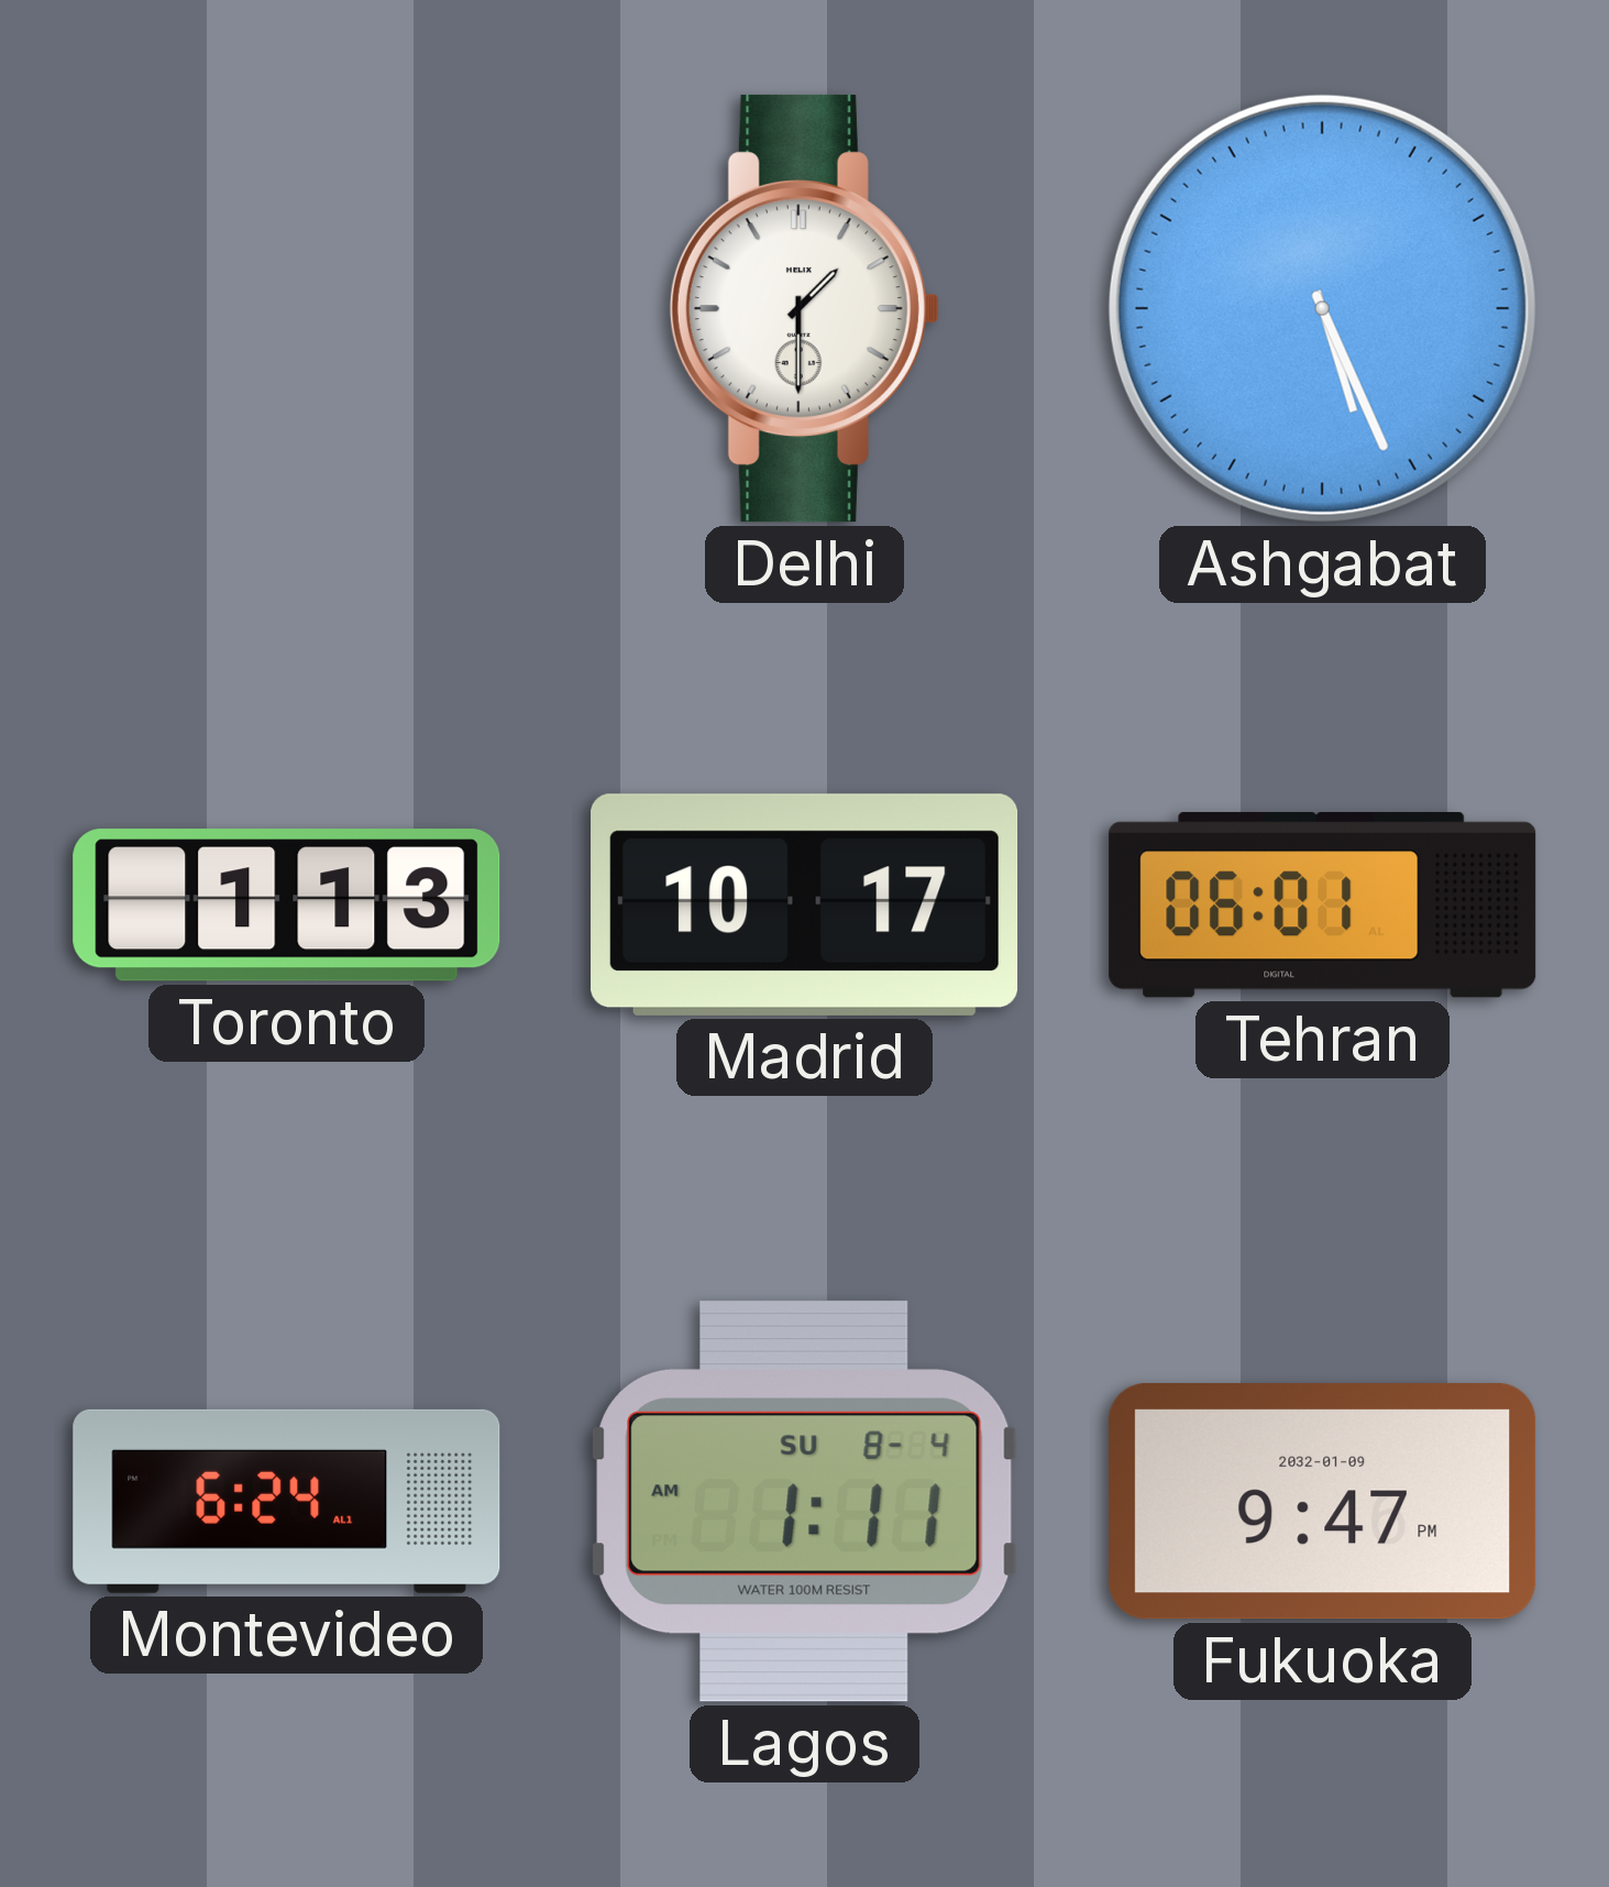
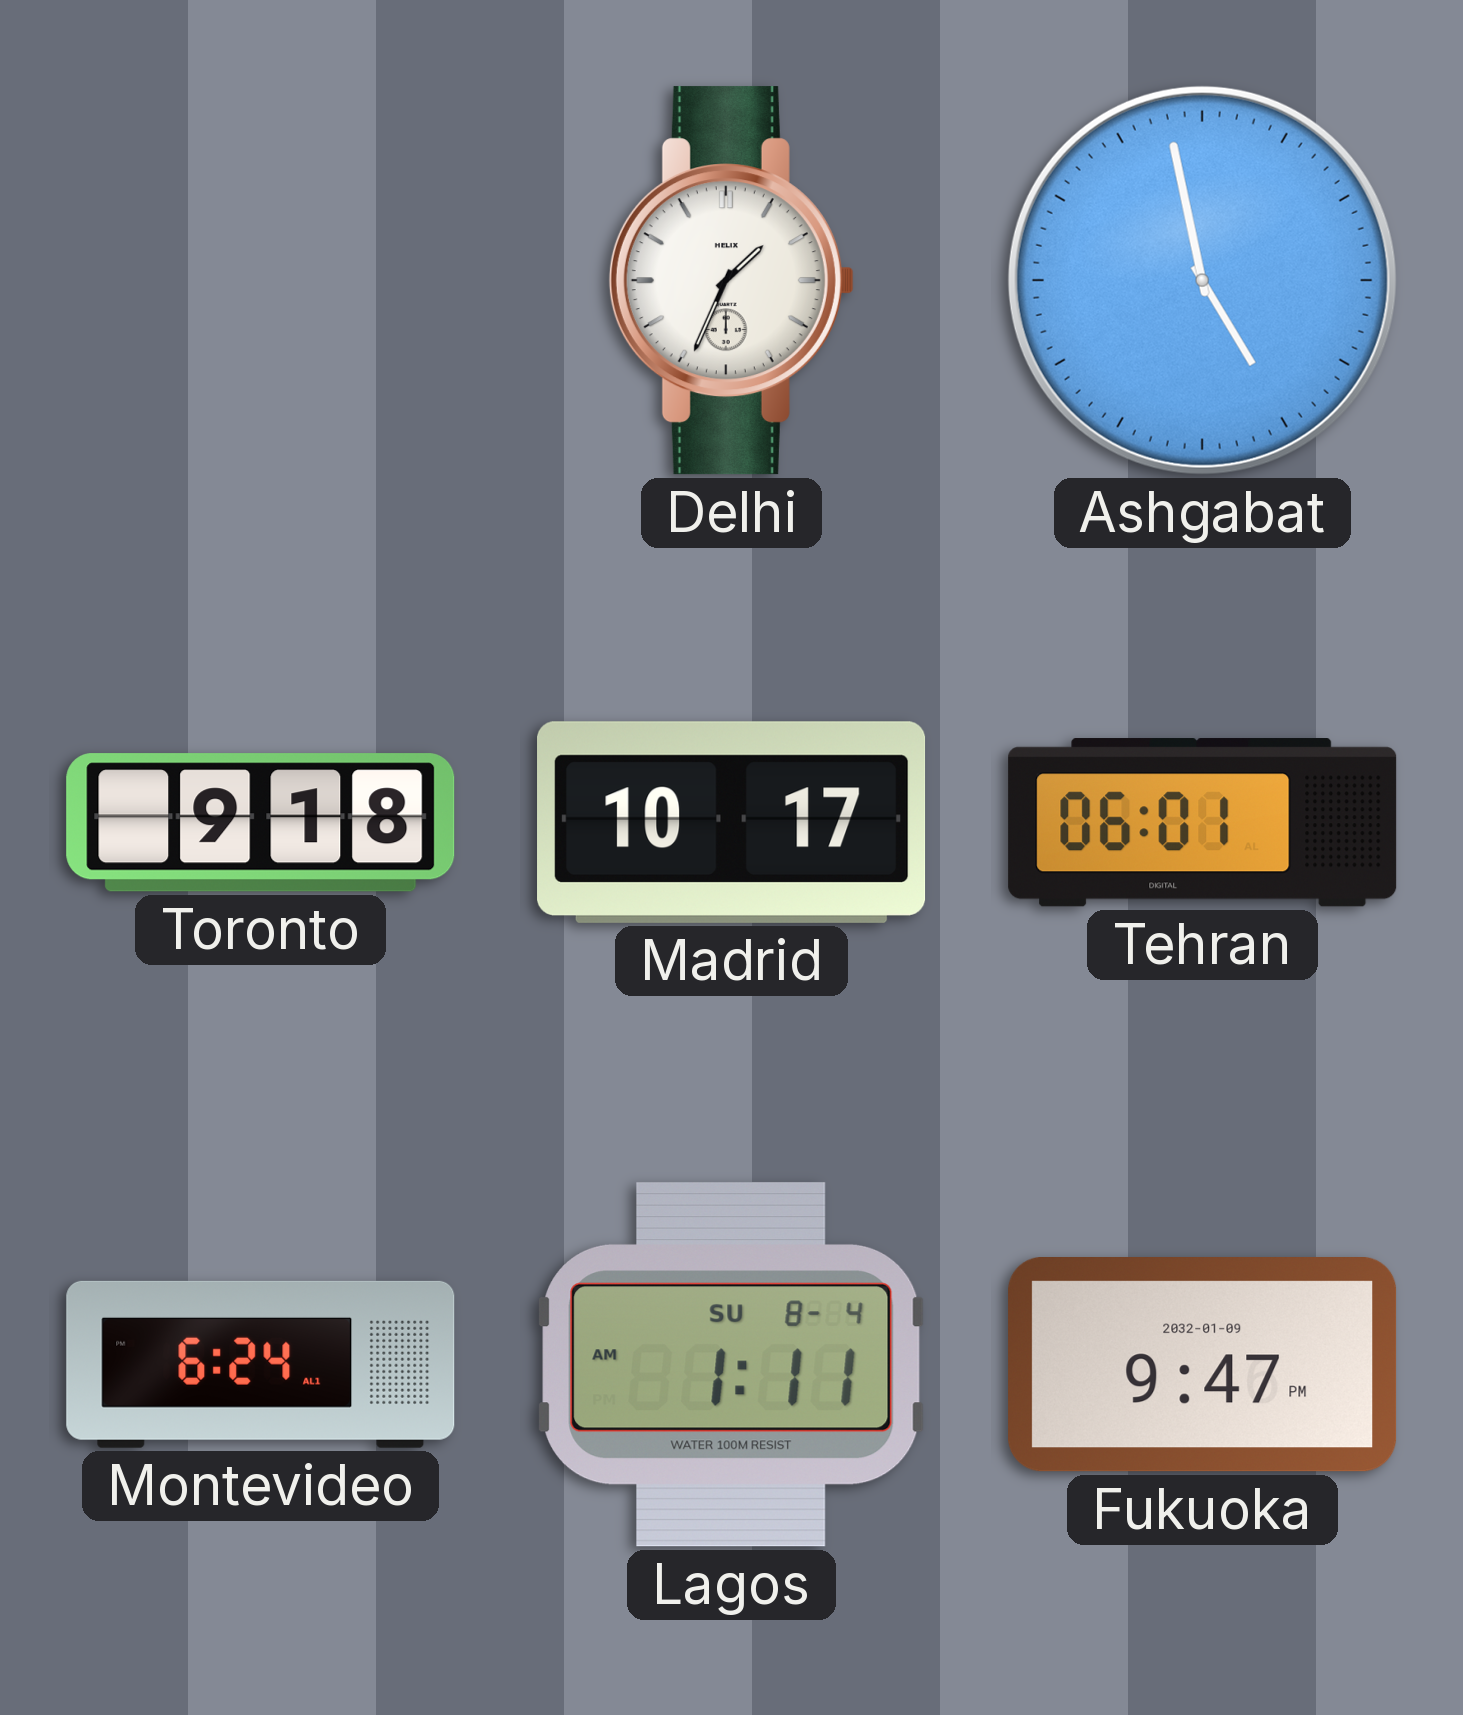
Delhi: 1:30 -> 1:34
Ashgabat: 5:26 -> 4:58
Toronto: 1:13 -> 9:18
